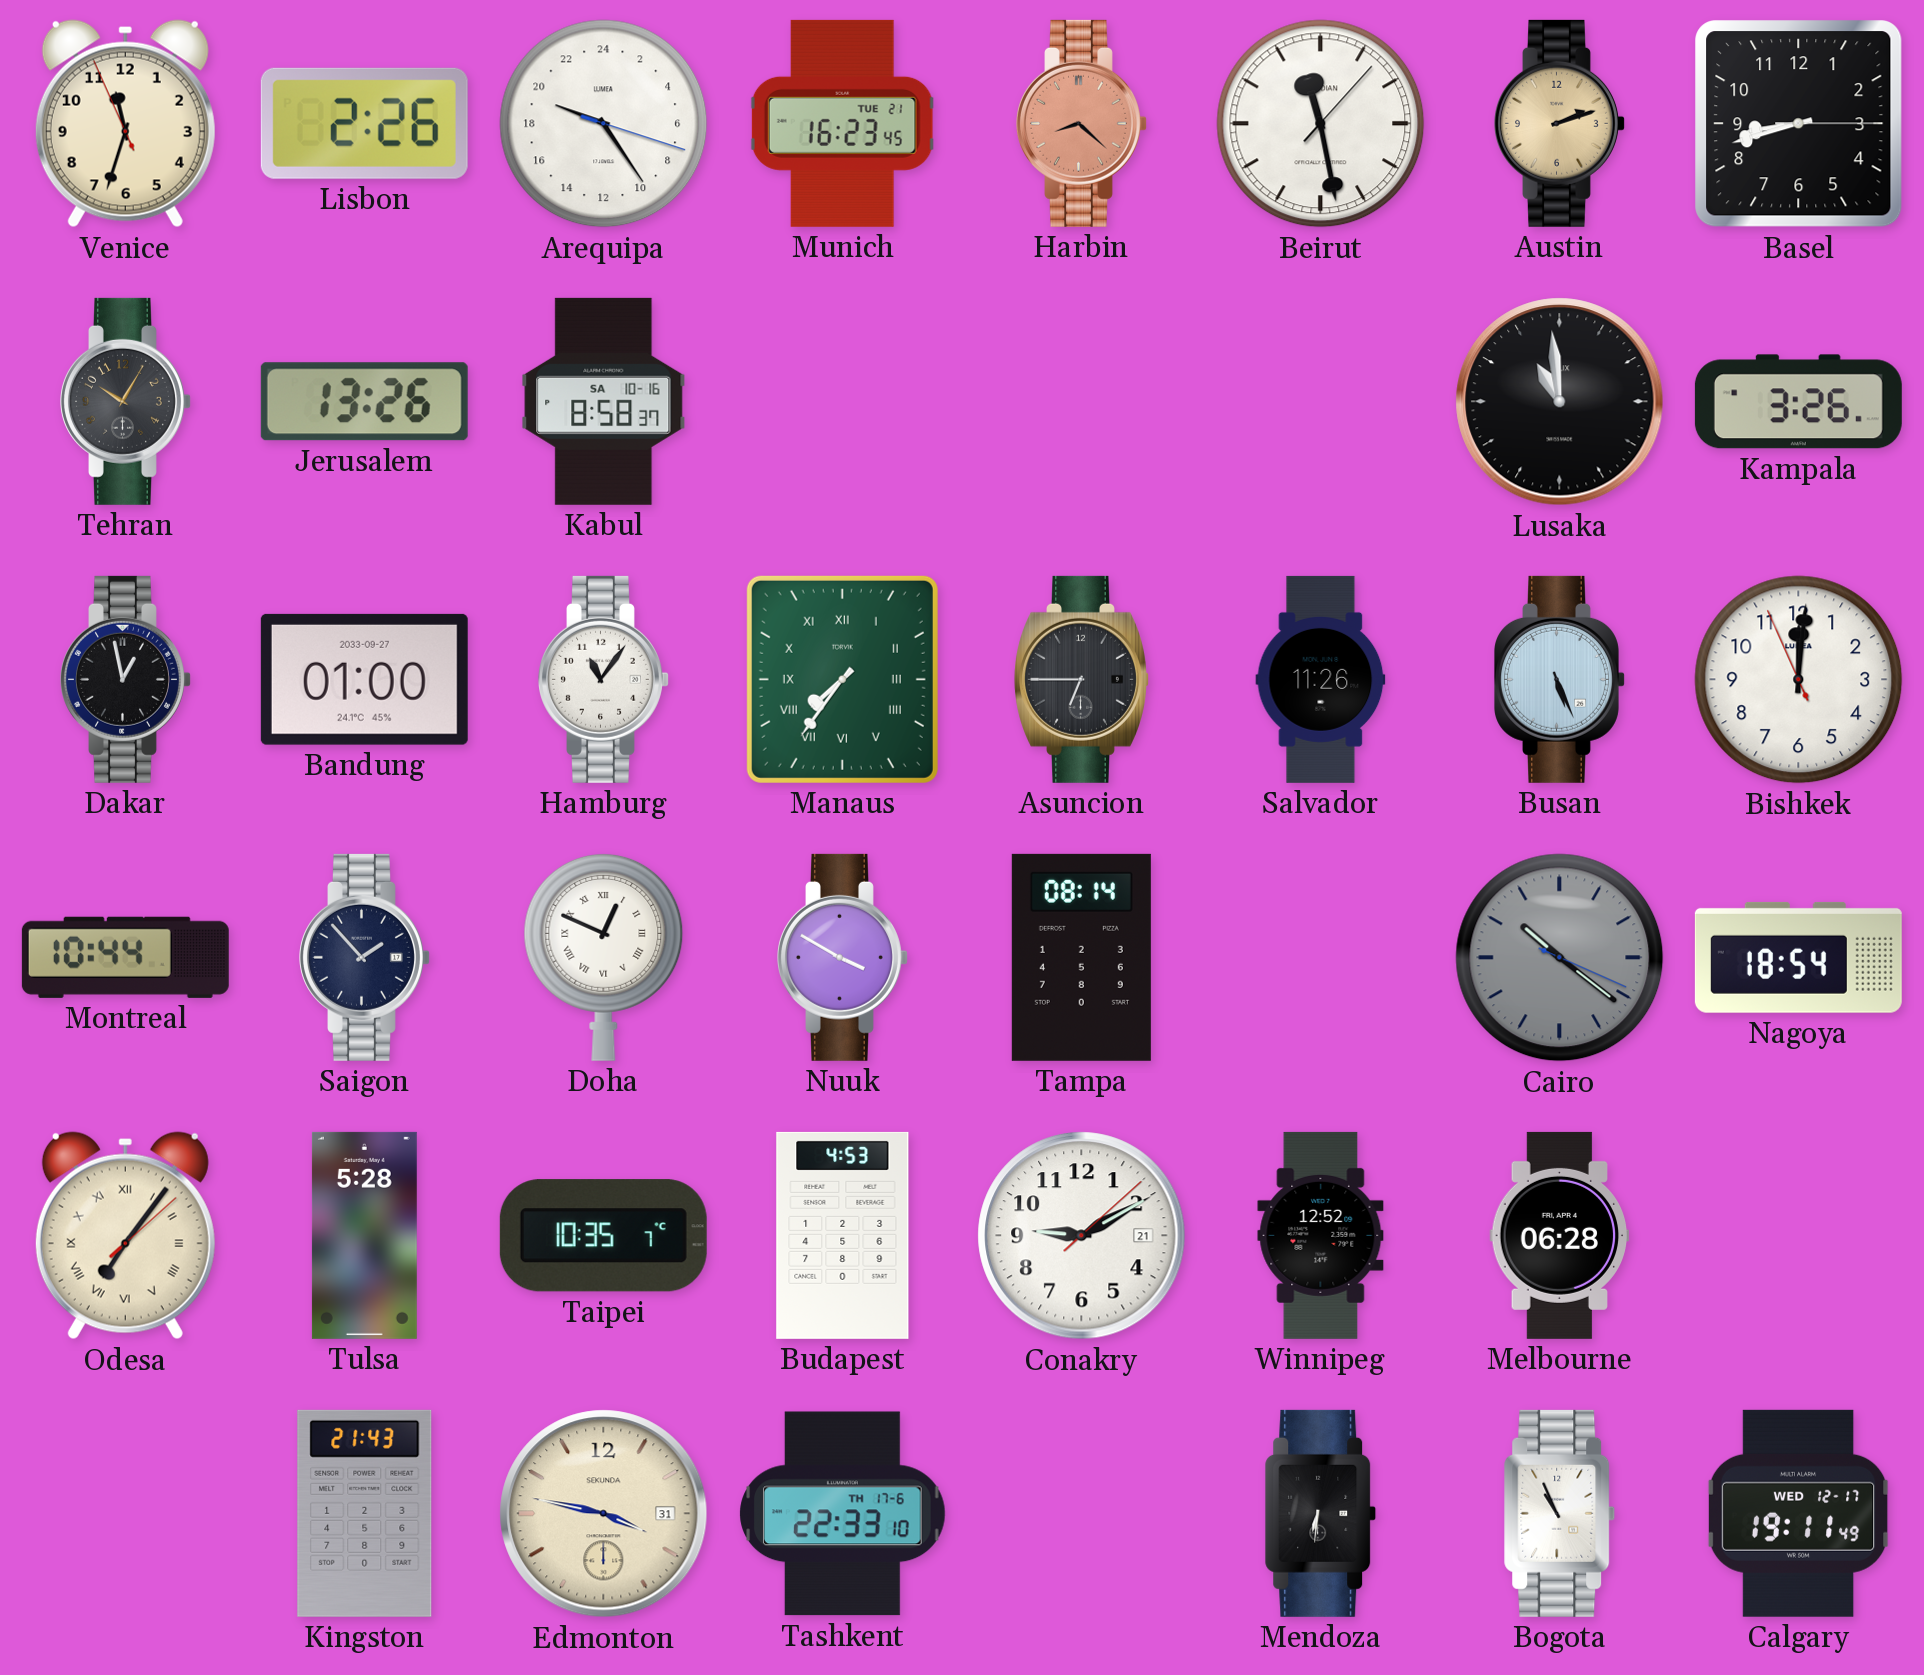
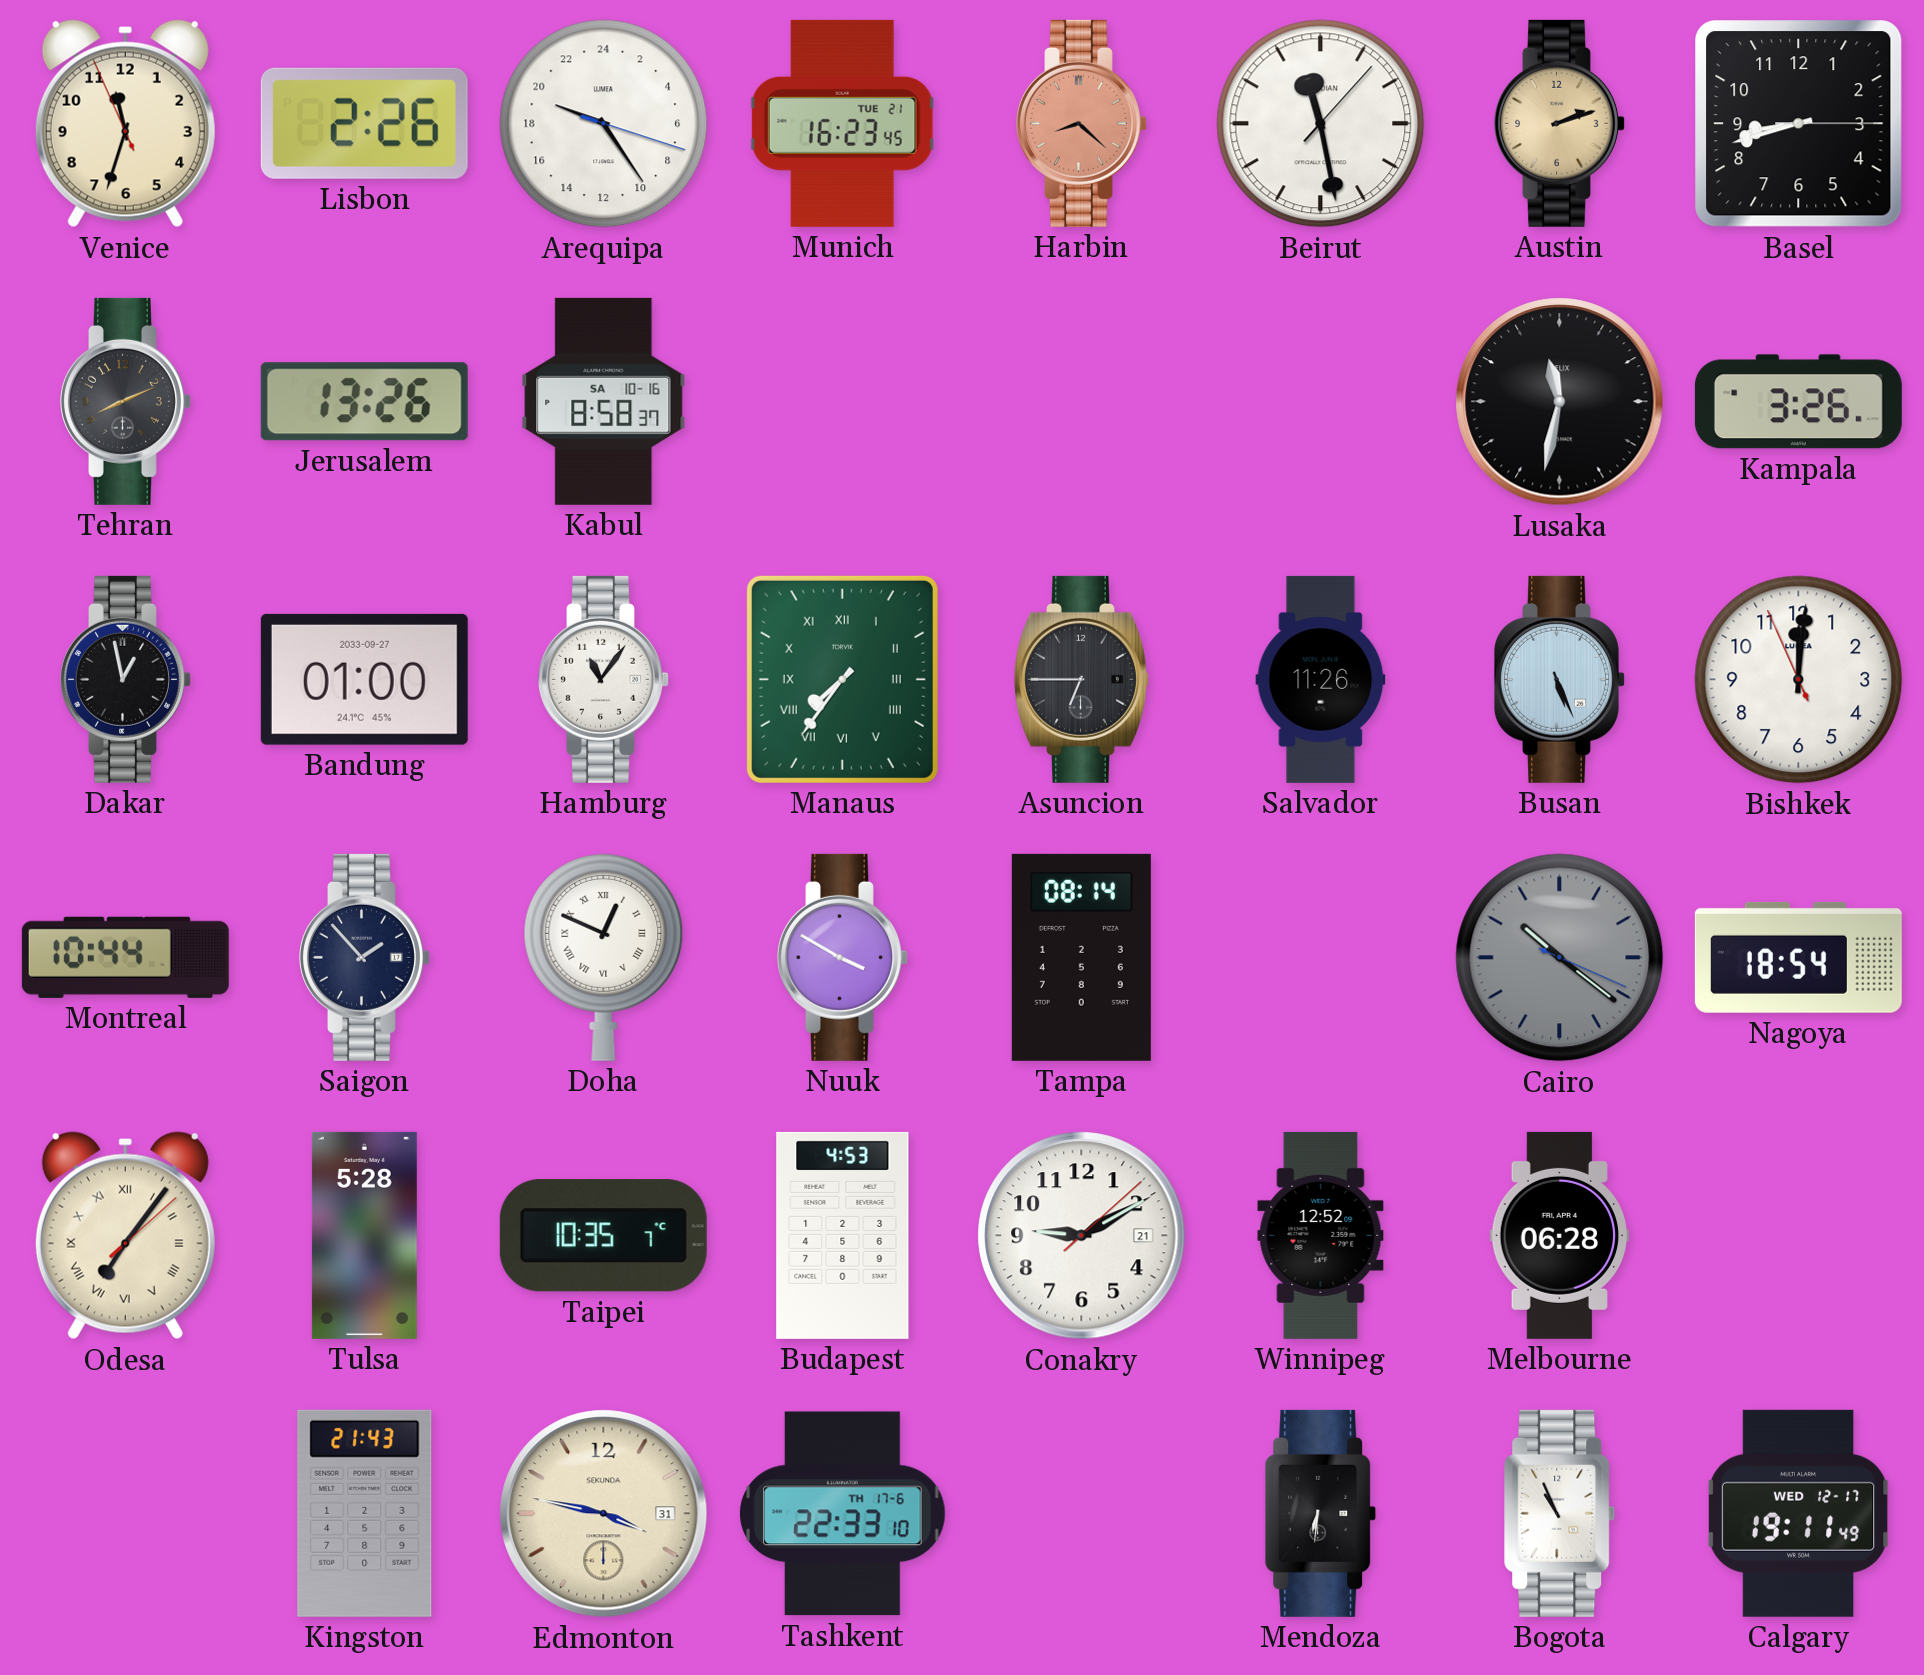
Tehran: 10:05 -> 8:11
Lusaka: 10:59 -> 11:32
